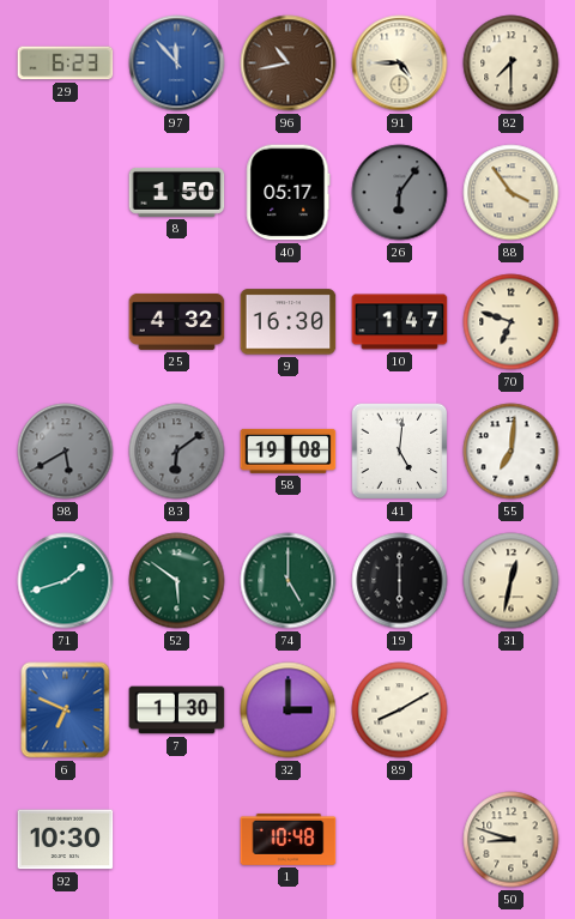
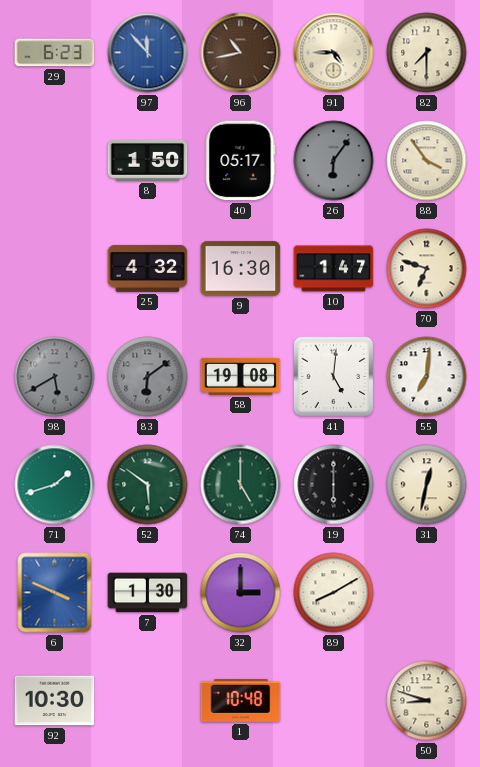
6: 6:49 -> 3:49
